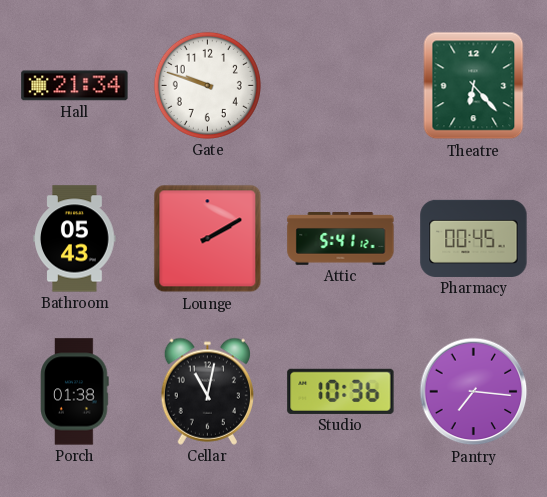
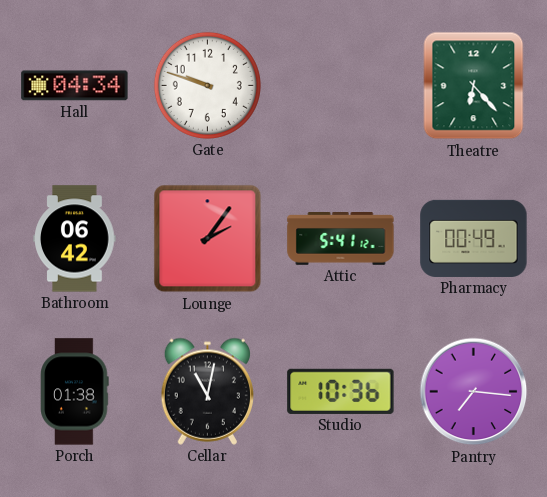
Hall: 21:34 -> 04:34
Bathroom: 05:43 -> 06:42
Lounge: 2:10 -> 2:06
Pharmacy: 00:45 -> 00:49
